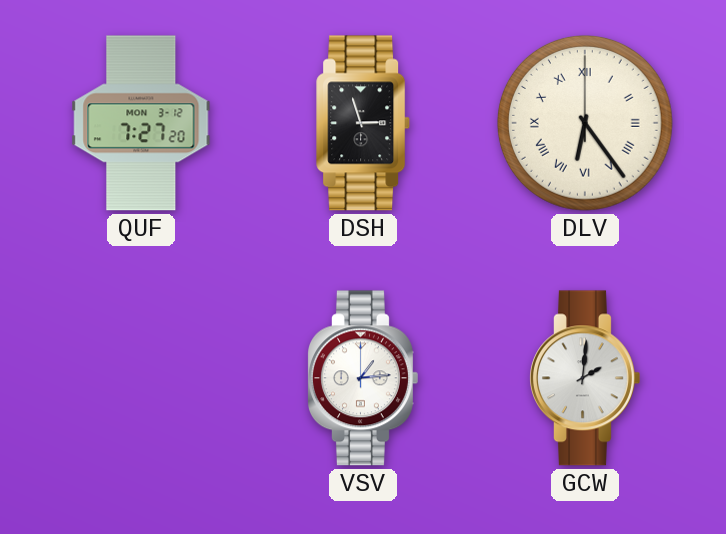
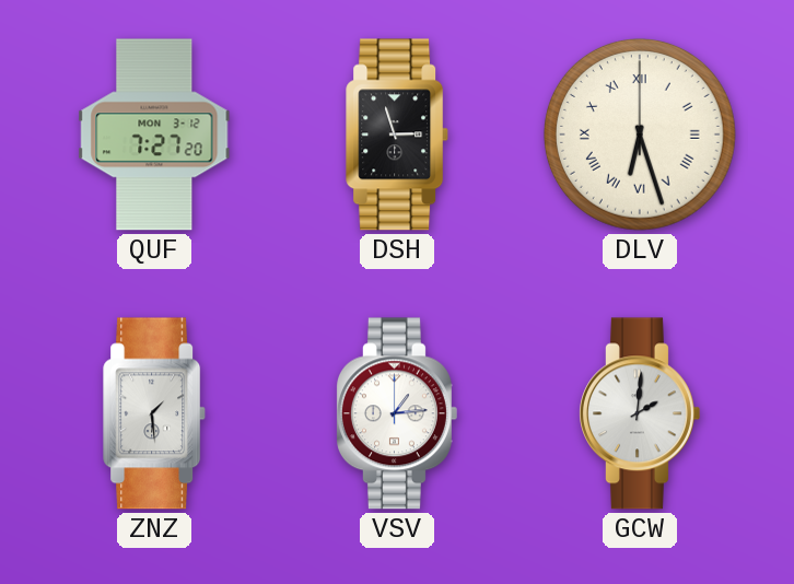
DLV: 6:24 -> 6:27
ZNZ: none -> 1:29
